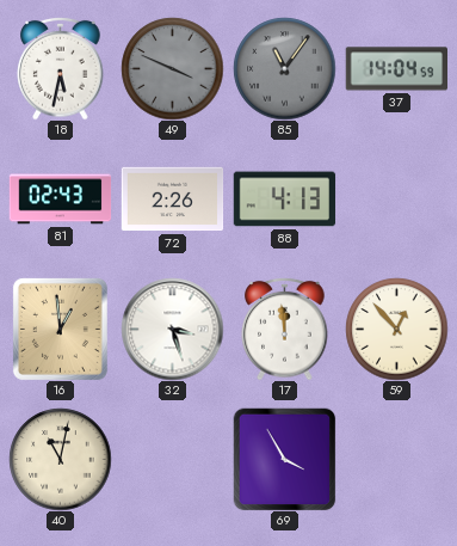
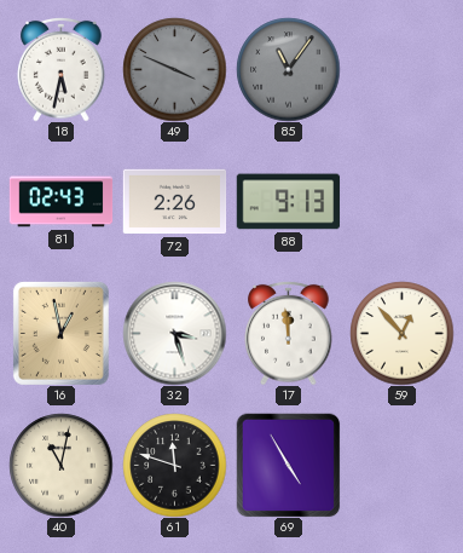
37: 14:04 -> none
88: 4:13 -> 9:13
16: 12:59 -> 12:58
61: none -> 11:48
69: 3:55 -> 4:55
